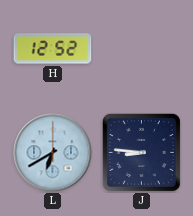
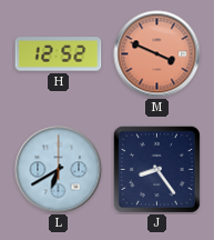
M: none -> 3:49
J: 8:46 -> 8:24
